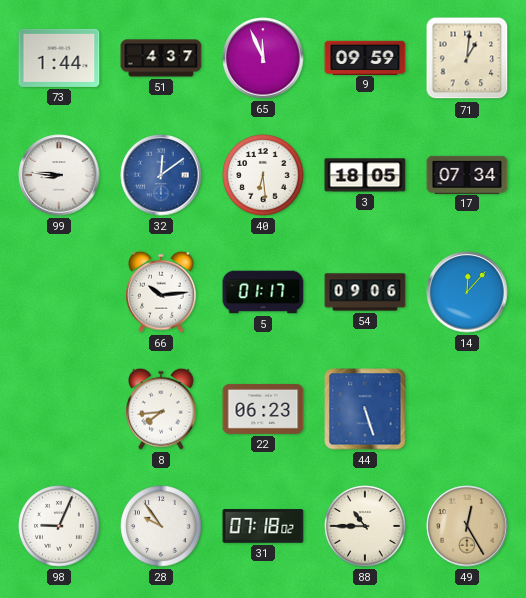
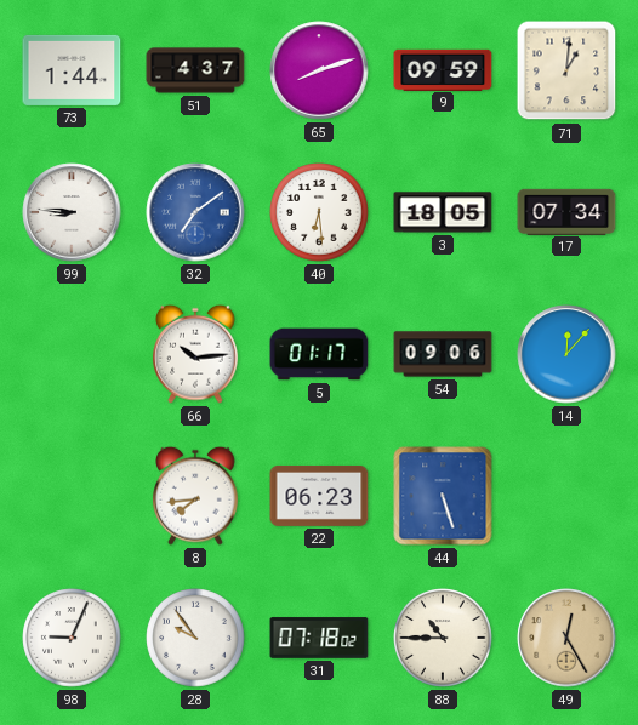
65: 11:56 -> 8:12
32: 12:09 -> 7:09
